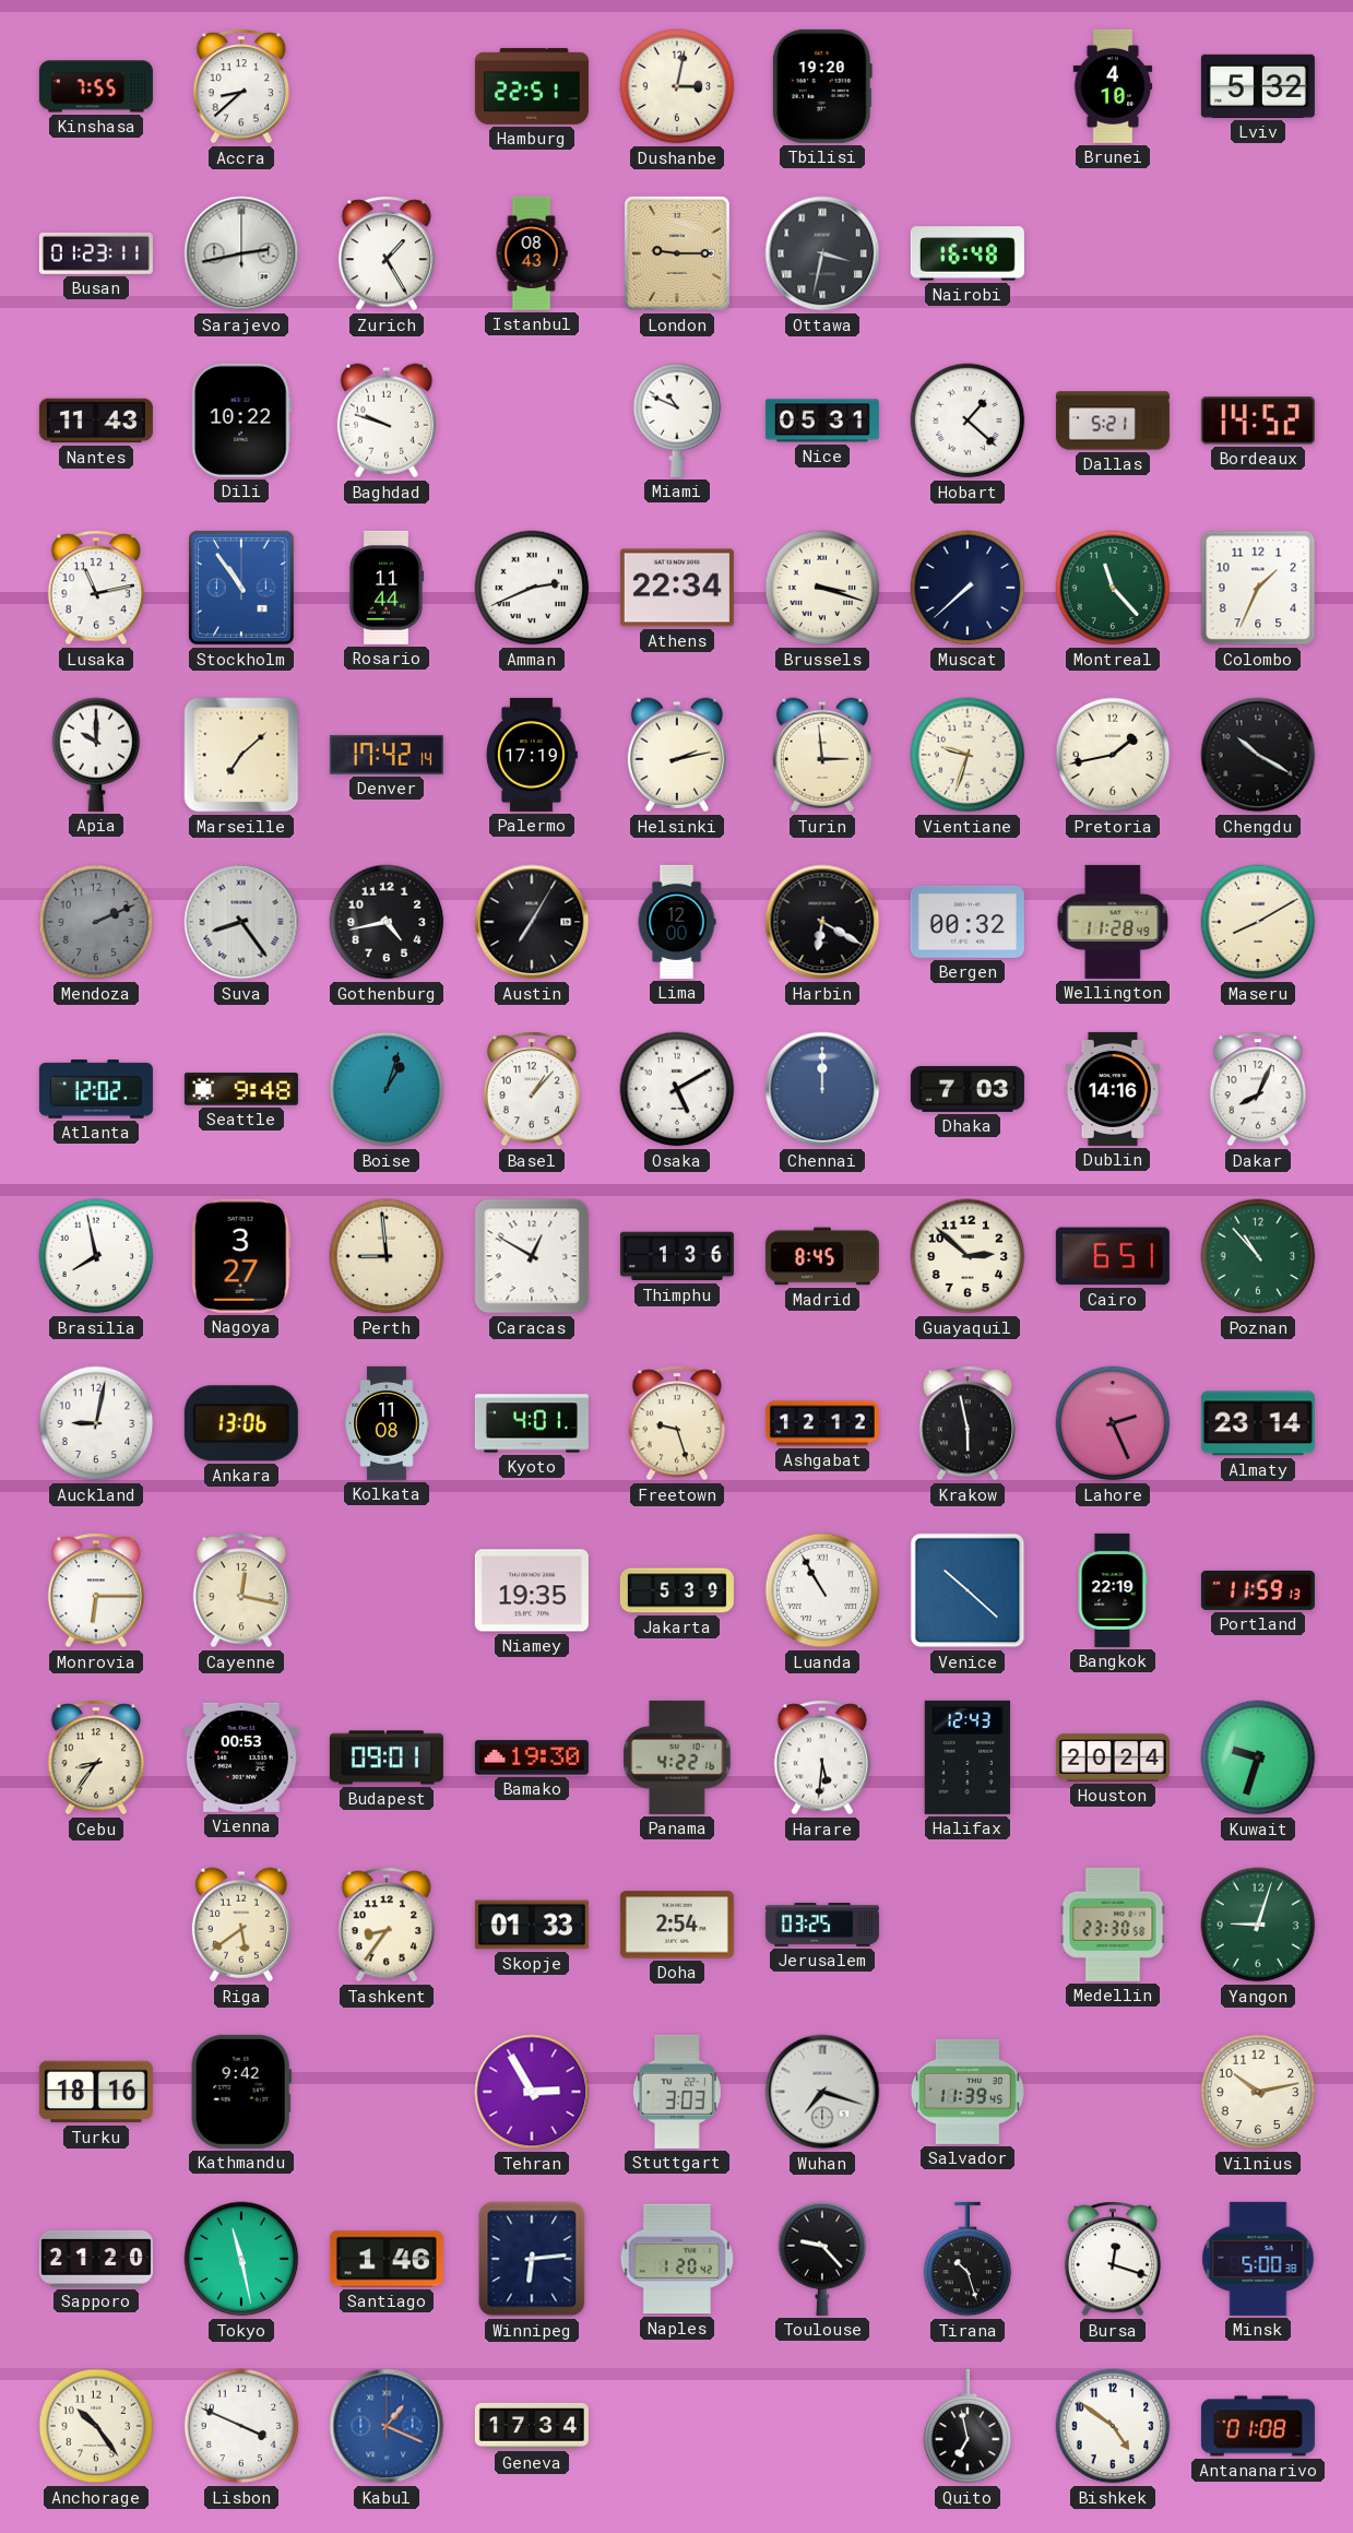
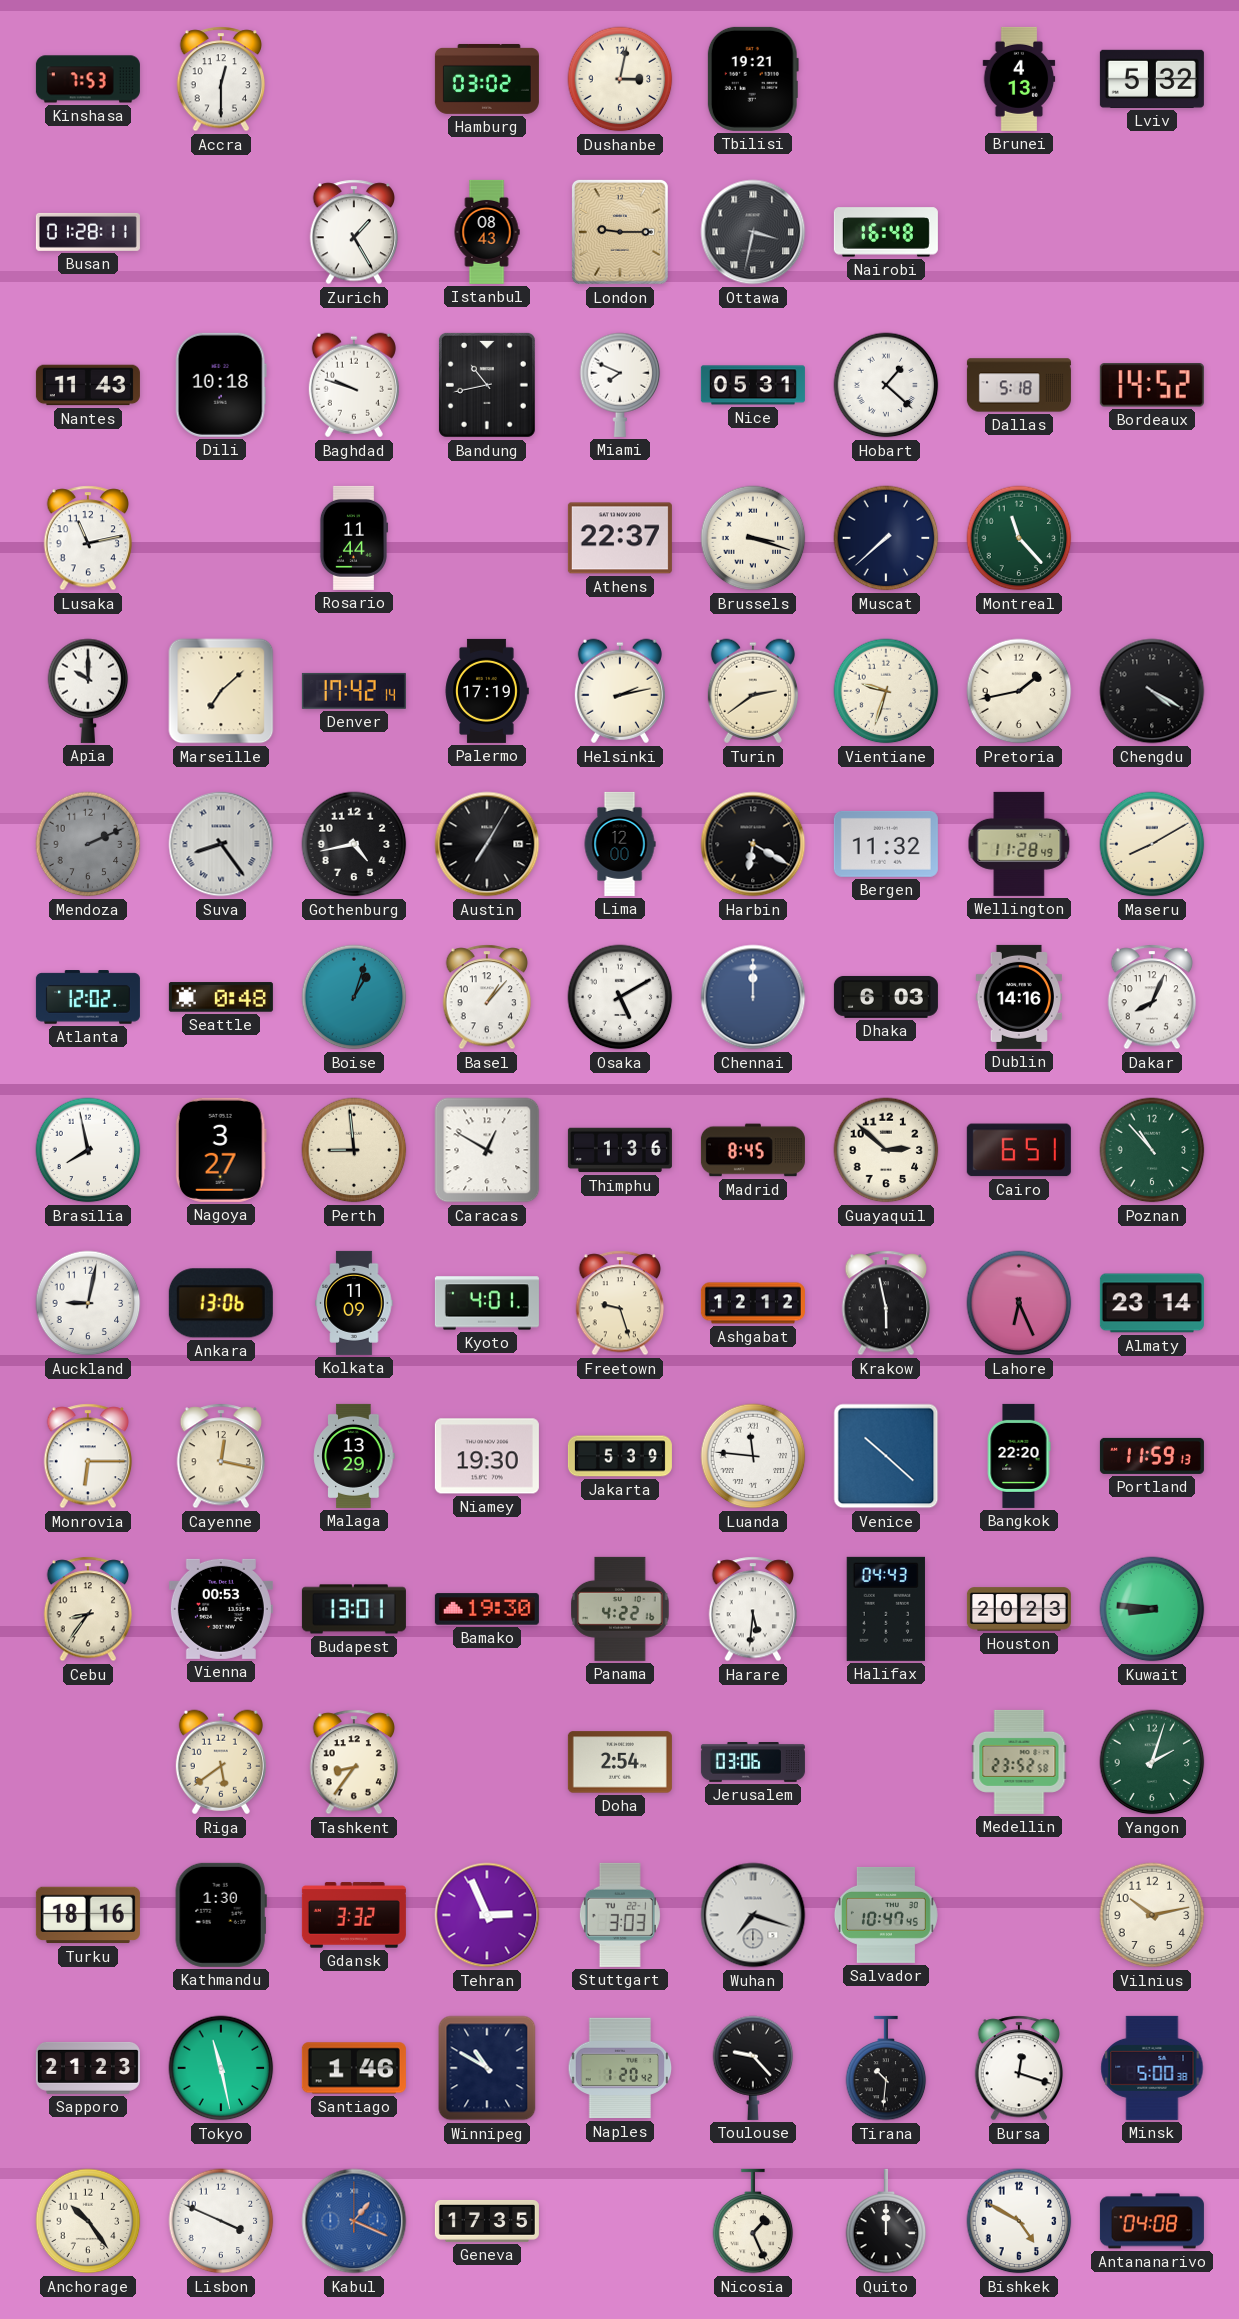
Kinshasa: 7:55 -> 7:53
Accra: 8:38 -> 12:30
Hamburg: 22:51 -> 03:02
Tbilisi: 19:20 -> 19:21
Brunei: 4:10 -> 4:13
Busan: 01:23 -> 01:28
Sarajevo: 2:43 -> none
Dili: 10:22 -> 10:18
Bandung: none -> 10:43
Miami: 10:49 -> 7:49
Dallas: 5:21 -> 5:18
Stockholm: 10:54 -> none
Amman: 2:41 -> none
Athens: 22:34 -> 22:37
Colombo: 1:34 -> none
Turin: 2:59 -> 2:39
Chengdu: 10:20 -> 4:20
Bergen: 00:32 -> 11:32
Seattle: 9:48 -> 0:48
Dhaka: 7:03 -> 6:03
Kolkata: 11:08 -> 11:09
Lahore: 2:26 -> 6:26
Malaga: none -> 13:29
Niamey: 19:35 -> 19:30
Luanda: 10:55 -> 11:46
Bangkok: 22:19 -> 22:20
Budapest: 09:01 -> 13:01
Halifax: 12:43 -> 04:43
Houston: 20:24 -> 20:23
Kuwait: 9:33 -> 8:46
Skopje: 01:33 -> none
Jerusalem: 03:25 -> 03:06
Medellin: 23:30 -> 23:52
Yangon: 9:03 -> 2:03
Kathmandu: 9:42 -> 1:30
Gdansk: none -> 3:32
Tehran: 2:55 -> 2:56
Salvador: 11:39 -> 10:47
Sapporo: 21:20 -> 21:23
Winnipeg: 6:14 -> 10:50
Tirana: 10:27 -> 10:31
Geneva: 17:34 -> 17:35
Nicosia: none -> 1:26
Quito: 6:58 -> 12:00
Bishkek: 4:51 -> 4:50
Antananarivo: 01:08 -> 04:08
